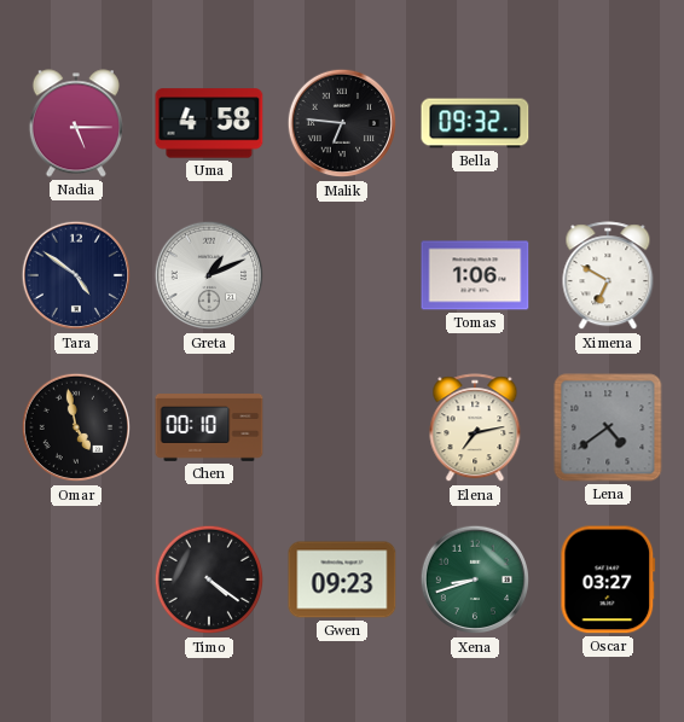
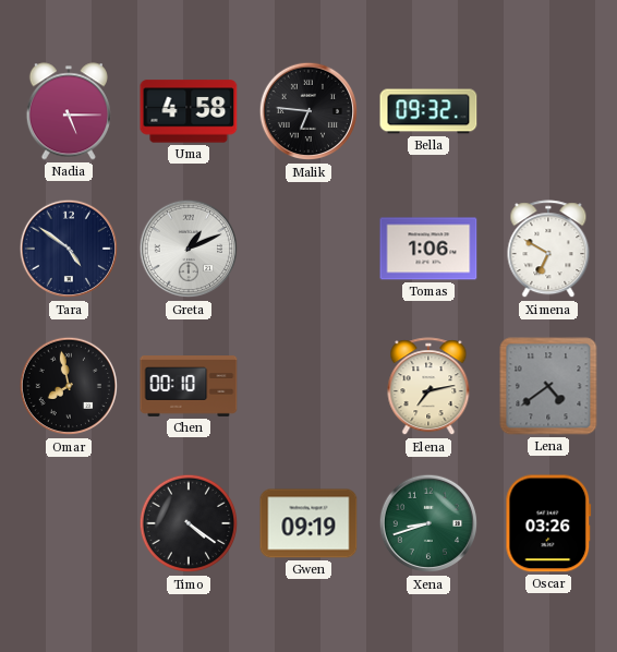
Omar: 4:58 -> 7:58
Gwen: 09:23 -> 09:19
Oscar: 03:27 -> 03:26
